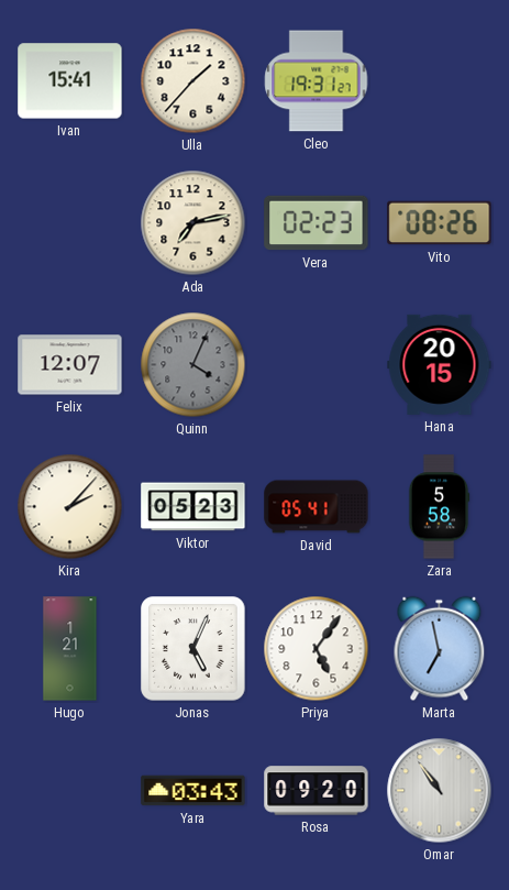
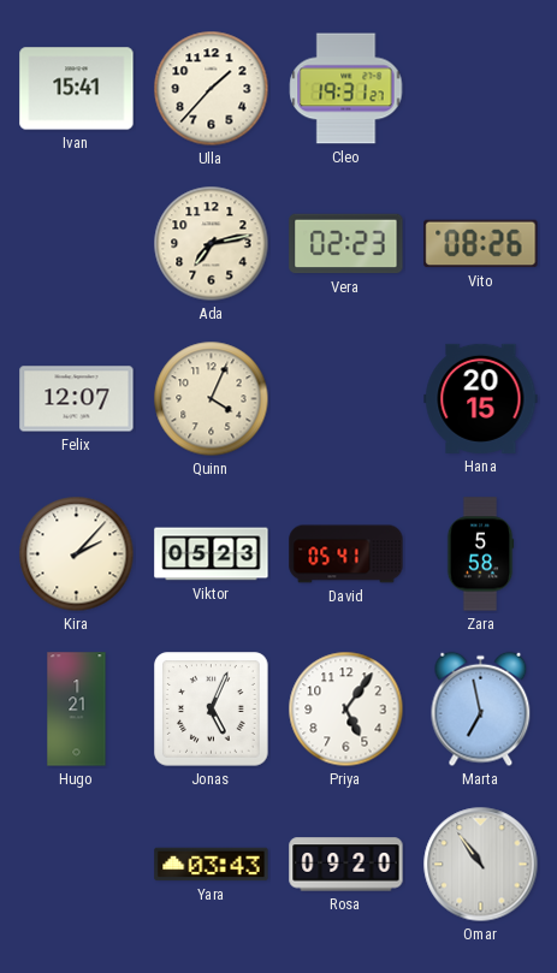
Quinn dial: grey -> cream
